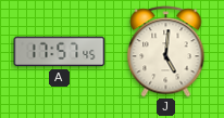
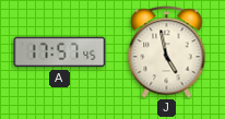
J: 5:01 -> 4:58
